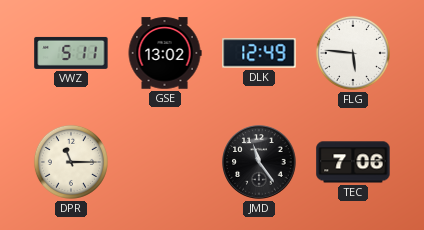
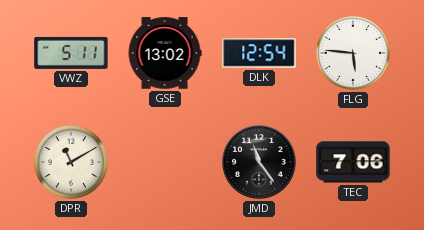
DLK: 12:49 -> 12:54
DPR: 11:15 -> 11:10
